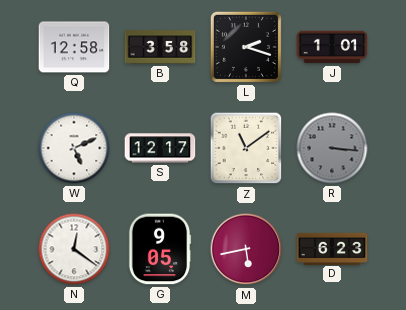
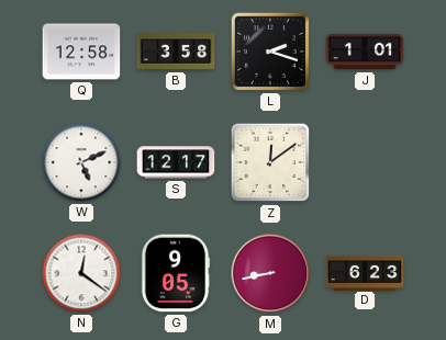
Z: 11:09 -> 12:09
R: 3:16 -> none
M: 5:43 -> 8:43
